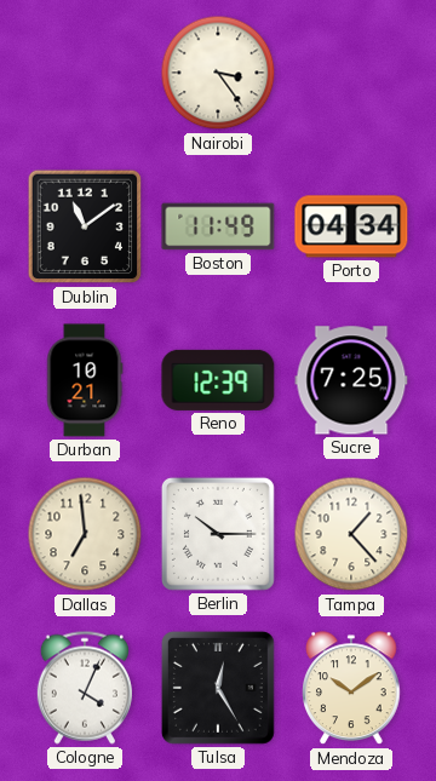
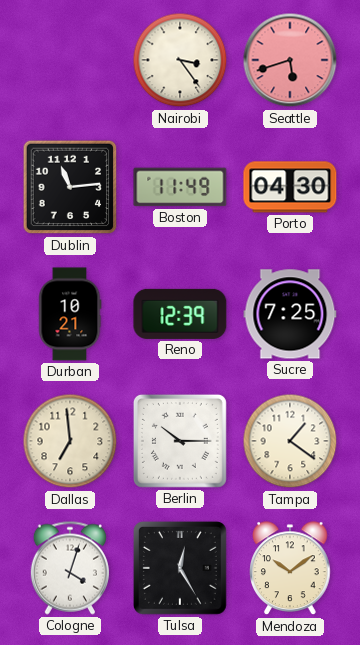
Seattle: none -> 5:42
Dublin: 11:09 -> 11:14
Porto: 04:34 -> 04:30
Tampa: 1:23 -> 1:21
Cologne: 4:04 -> 4:03
